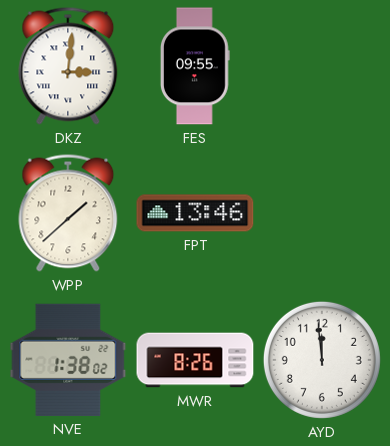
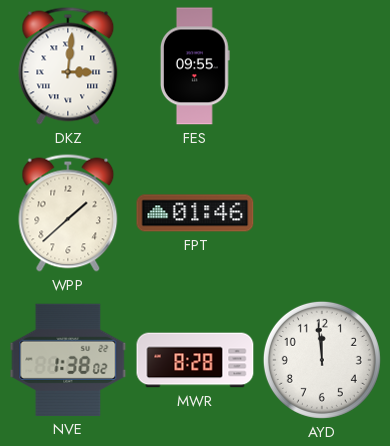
FPT: 13:46 -> 01:46
MWR: 8:26 -> 8:28
